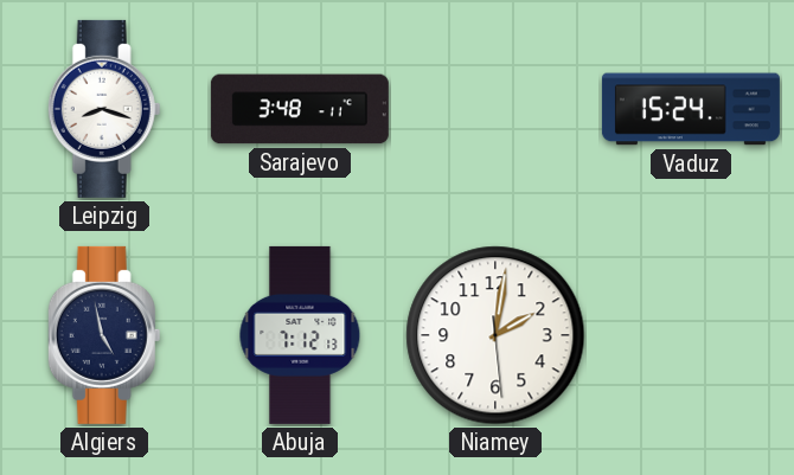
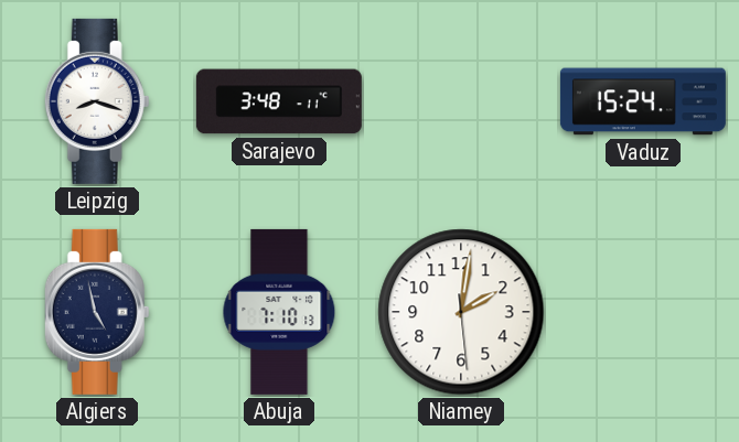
Abuja: 7:12 -> 7:10
